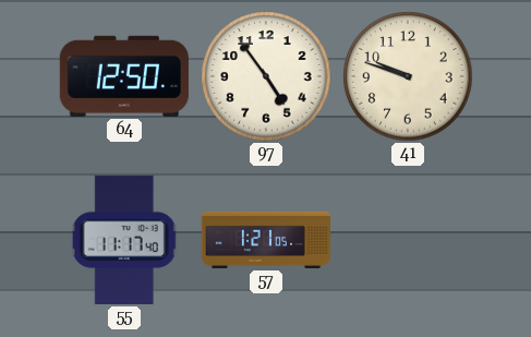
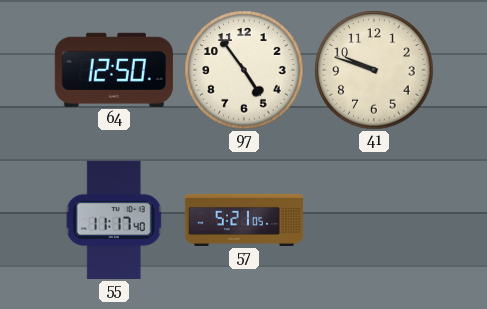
57: 1:21 -> 5:21
